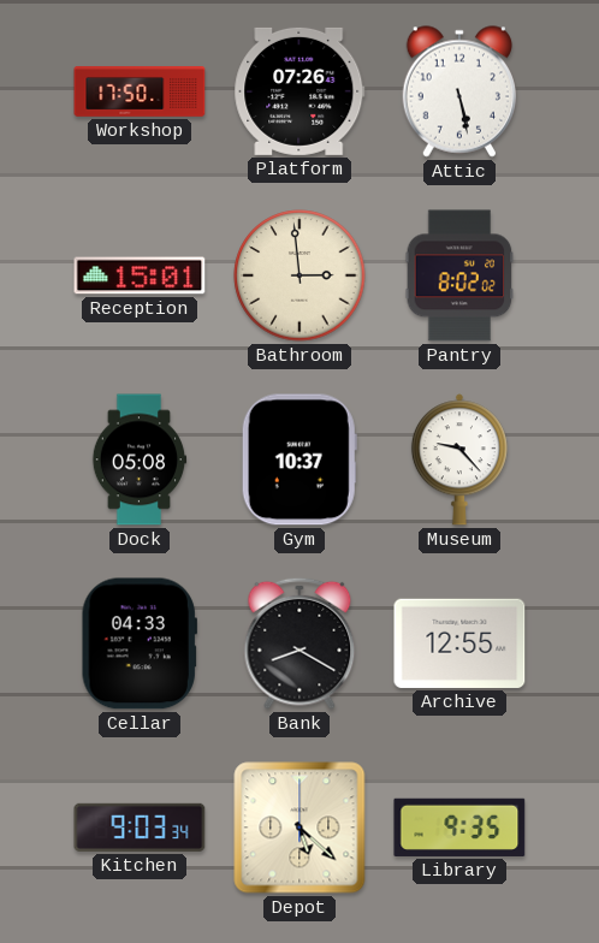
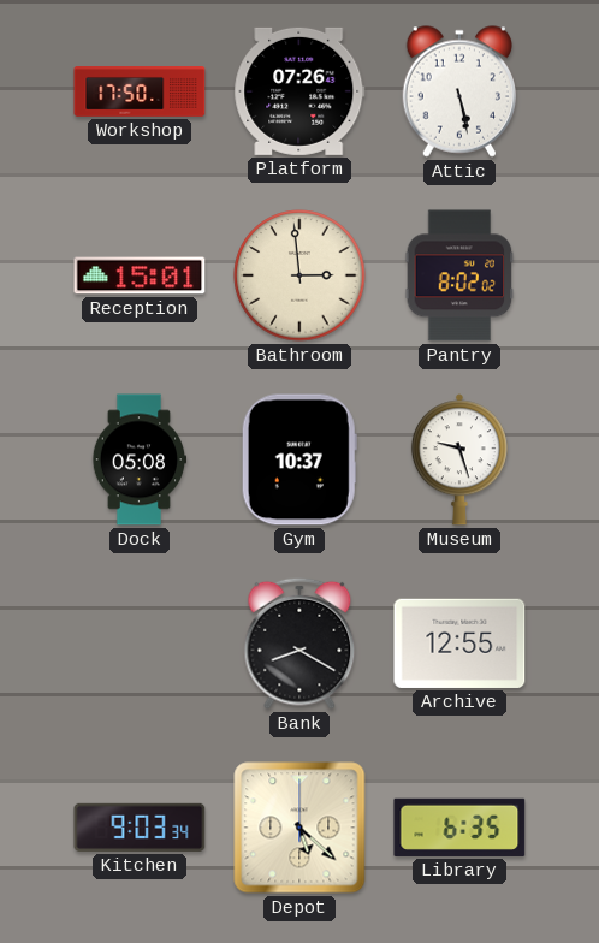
Museum: 9:23 -> 9:27
Cellar: 04:33 -> none
Library: 9:35 -> 6:35
